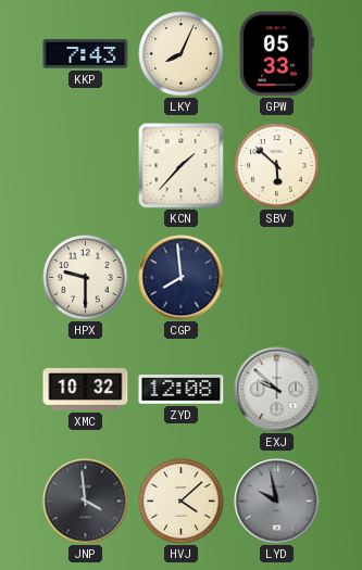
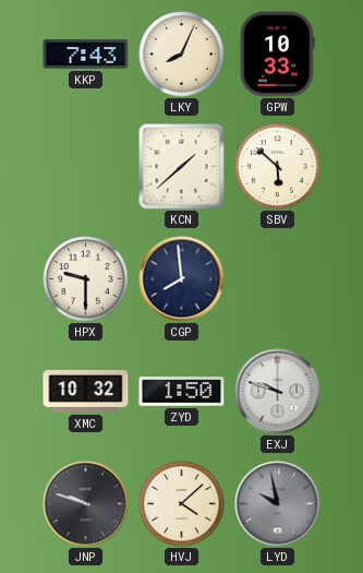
GPW: 05:33 -> 10:33
KCN: 1:37 -> 1:38
ZYD: 12:08 -> 1:50
EXJ: 9:52 -> 9:48
JNP: 3:59 -> 9:48
